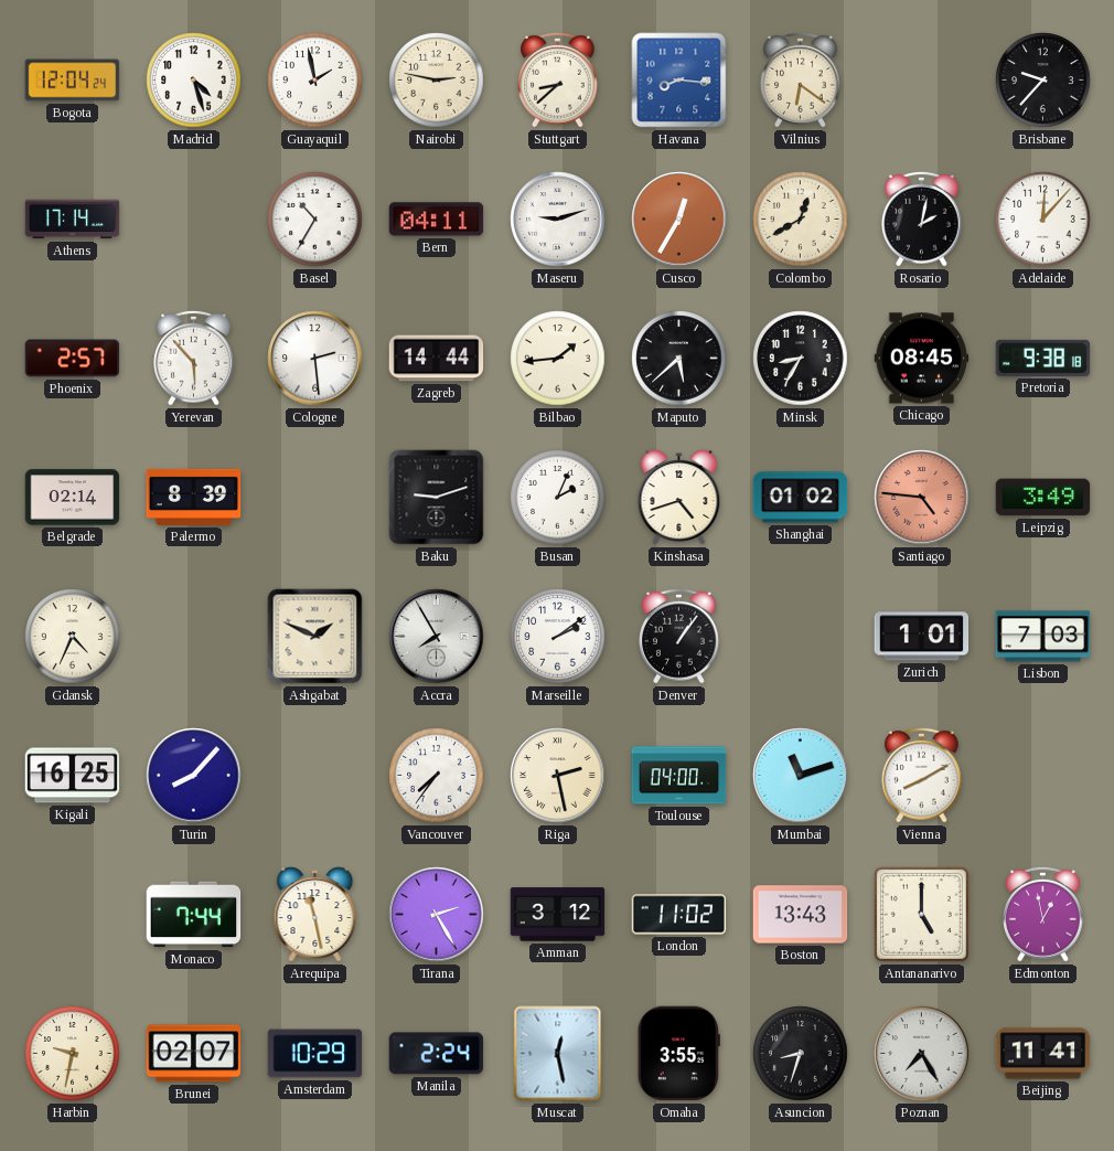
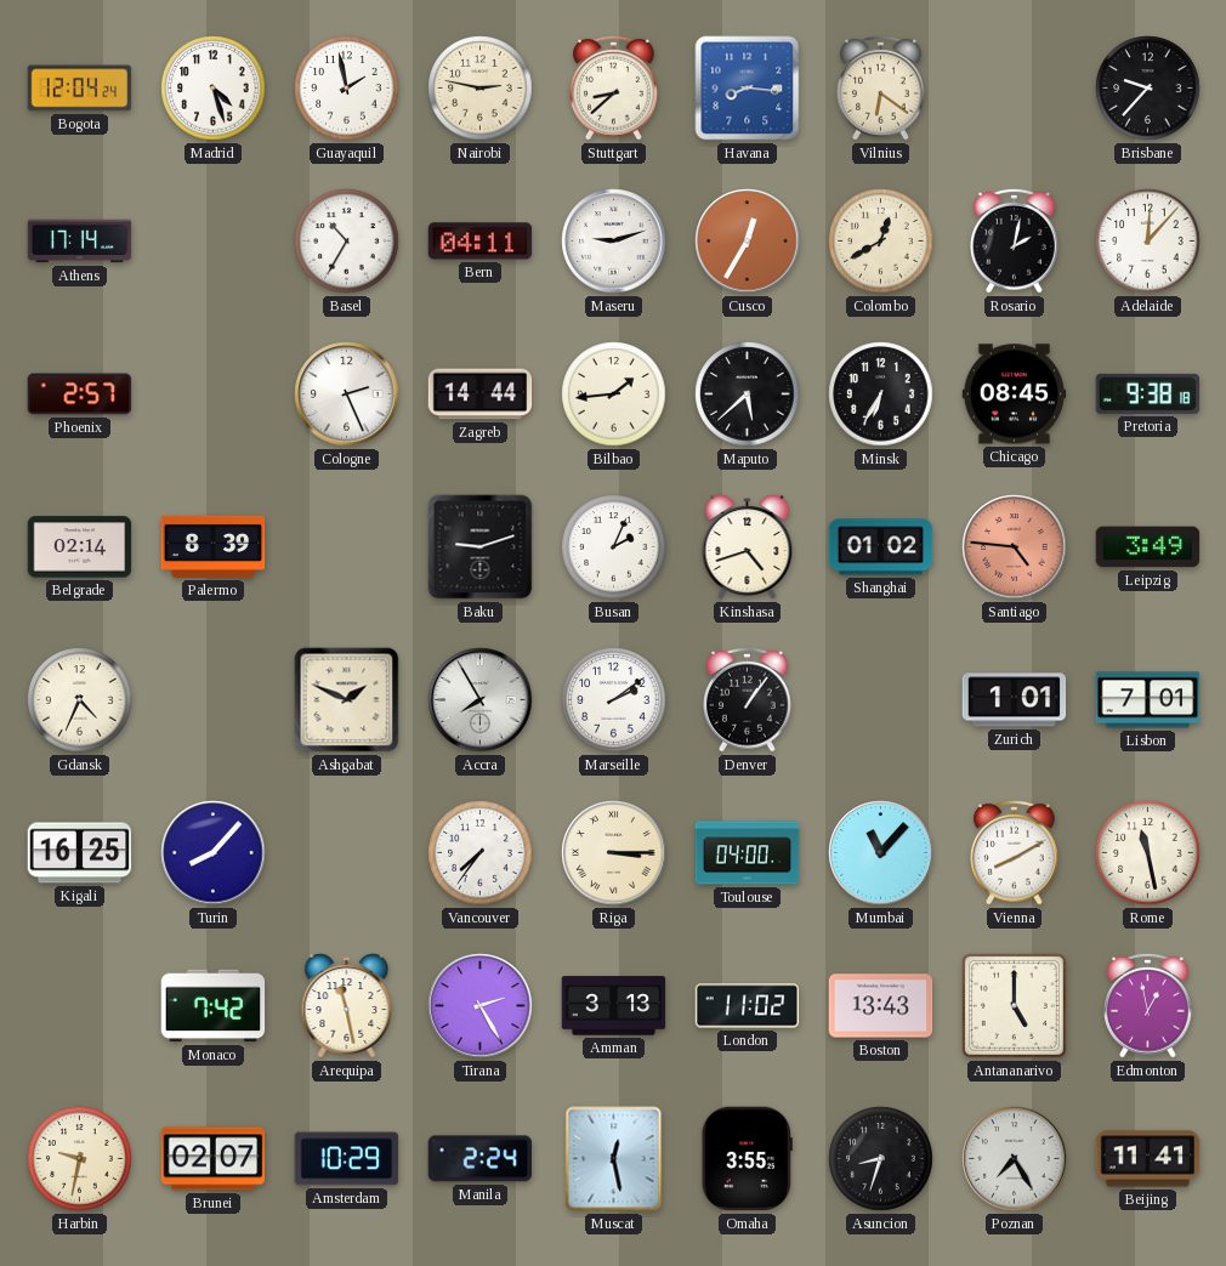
Yerevan: 5:53 -> none
Cologne: 2:29 -> 2:26
Minsk: 8:35 -> 6:35
Lisbon: 7:03 -> 7:01
Riga: 2:28 -> 3:15
Mumbai: 11:12 -> 11:07
Rome: none -> 11:28
Monaco: 7:44 -> 7:42
Amman: 3:12 -> 3:13
